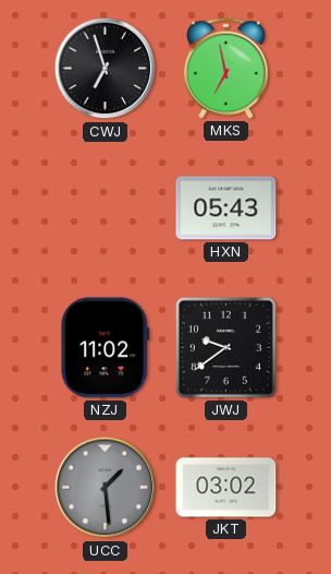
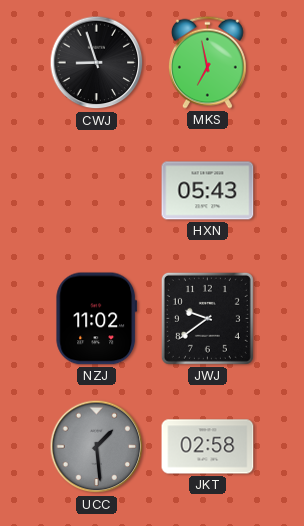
CWJ: 6:57 -> 8:57
JKT: 03:02 -> 02:58
